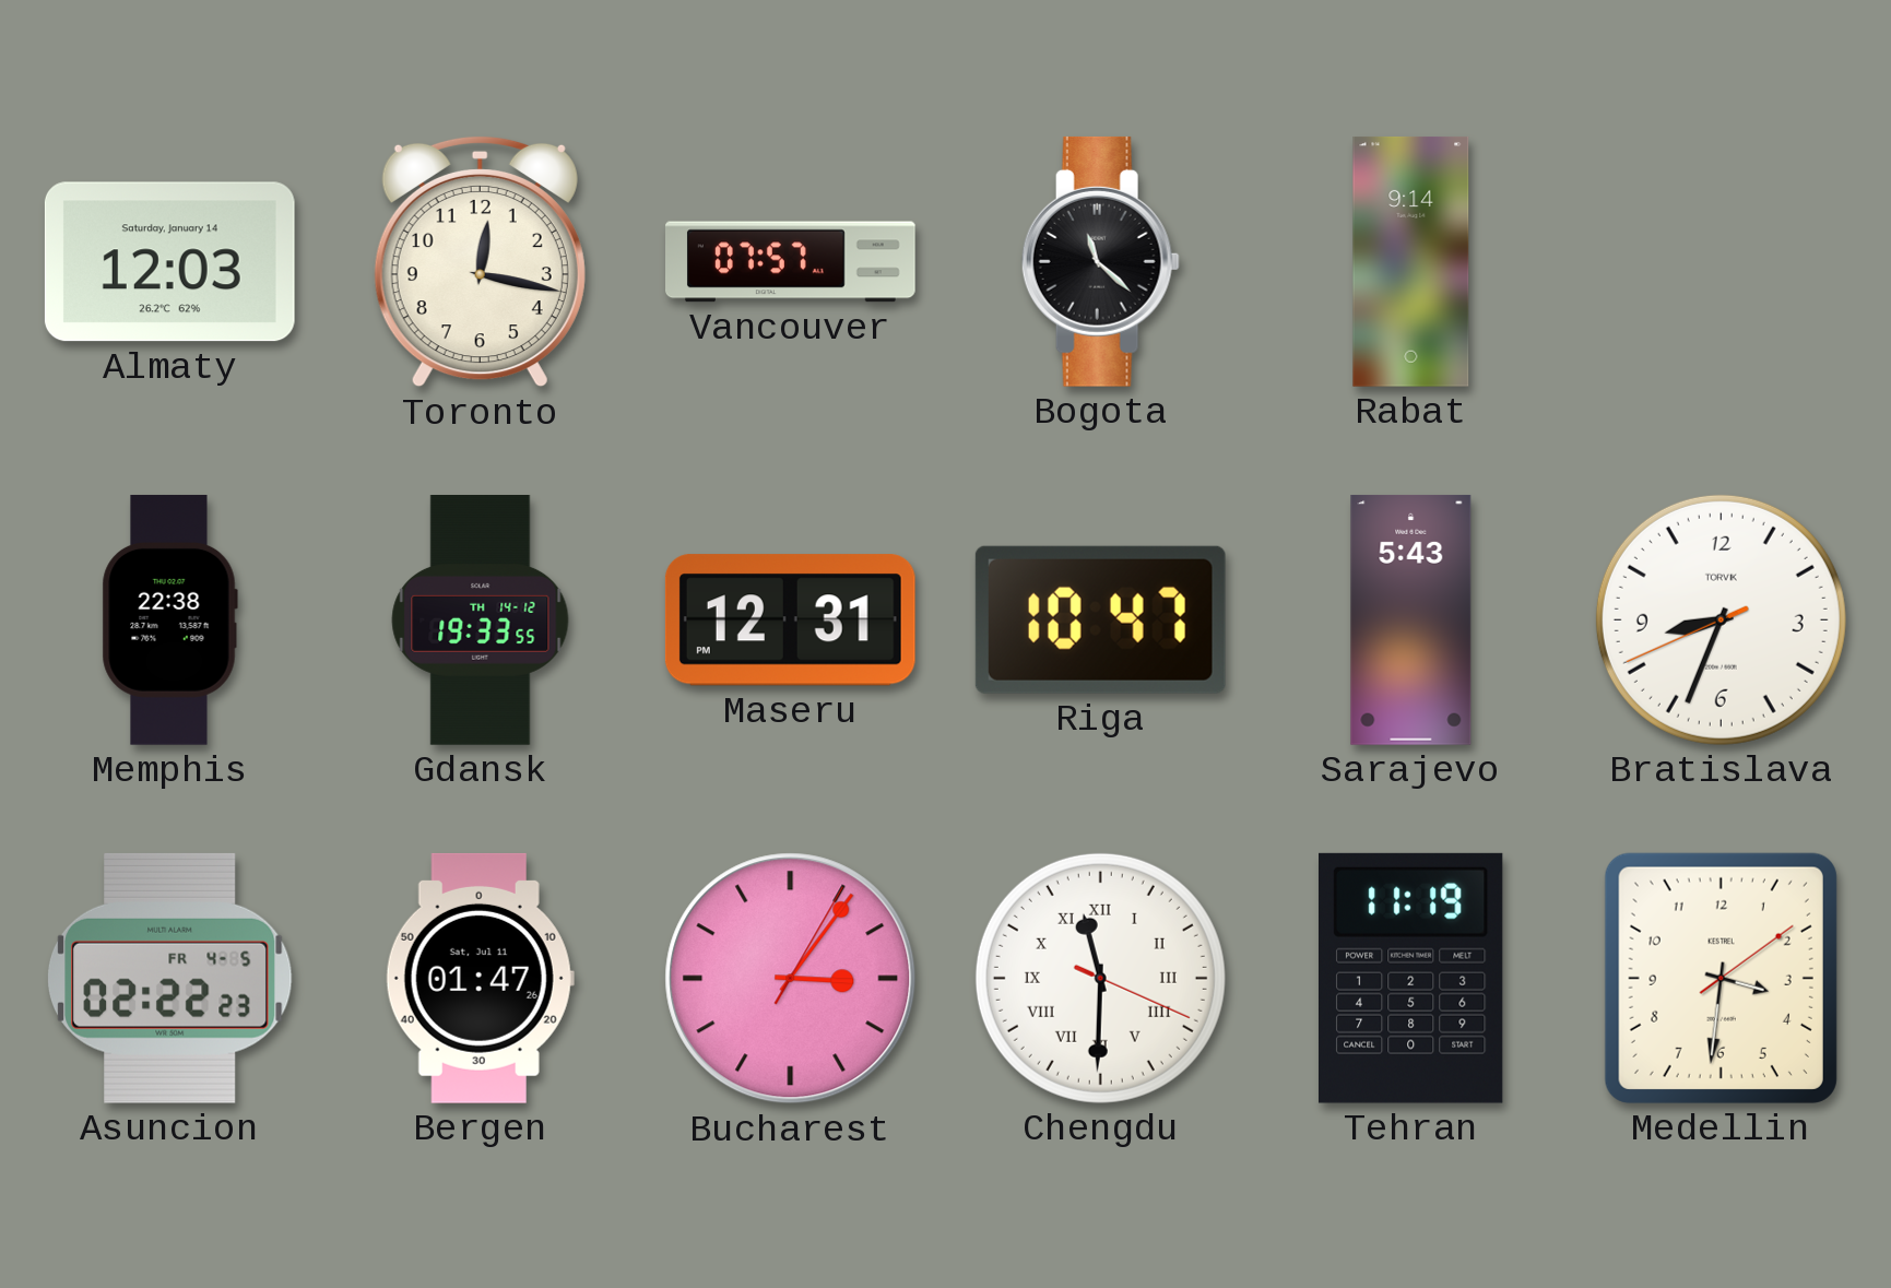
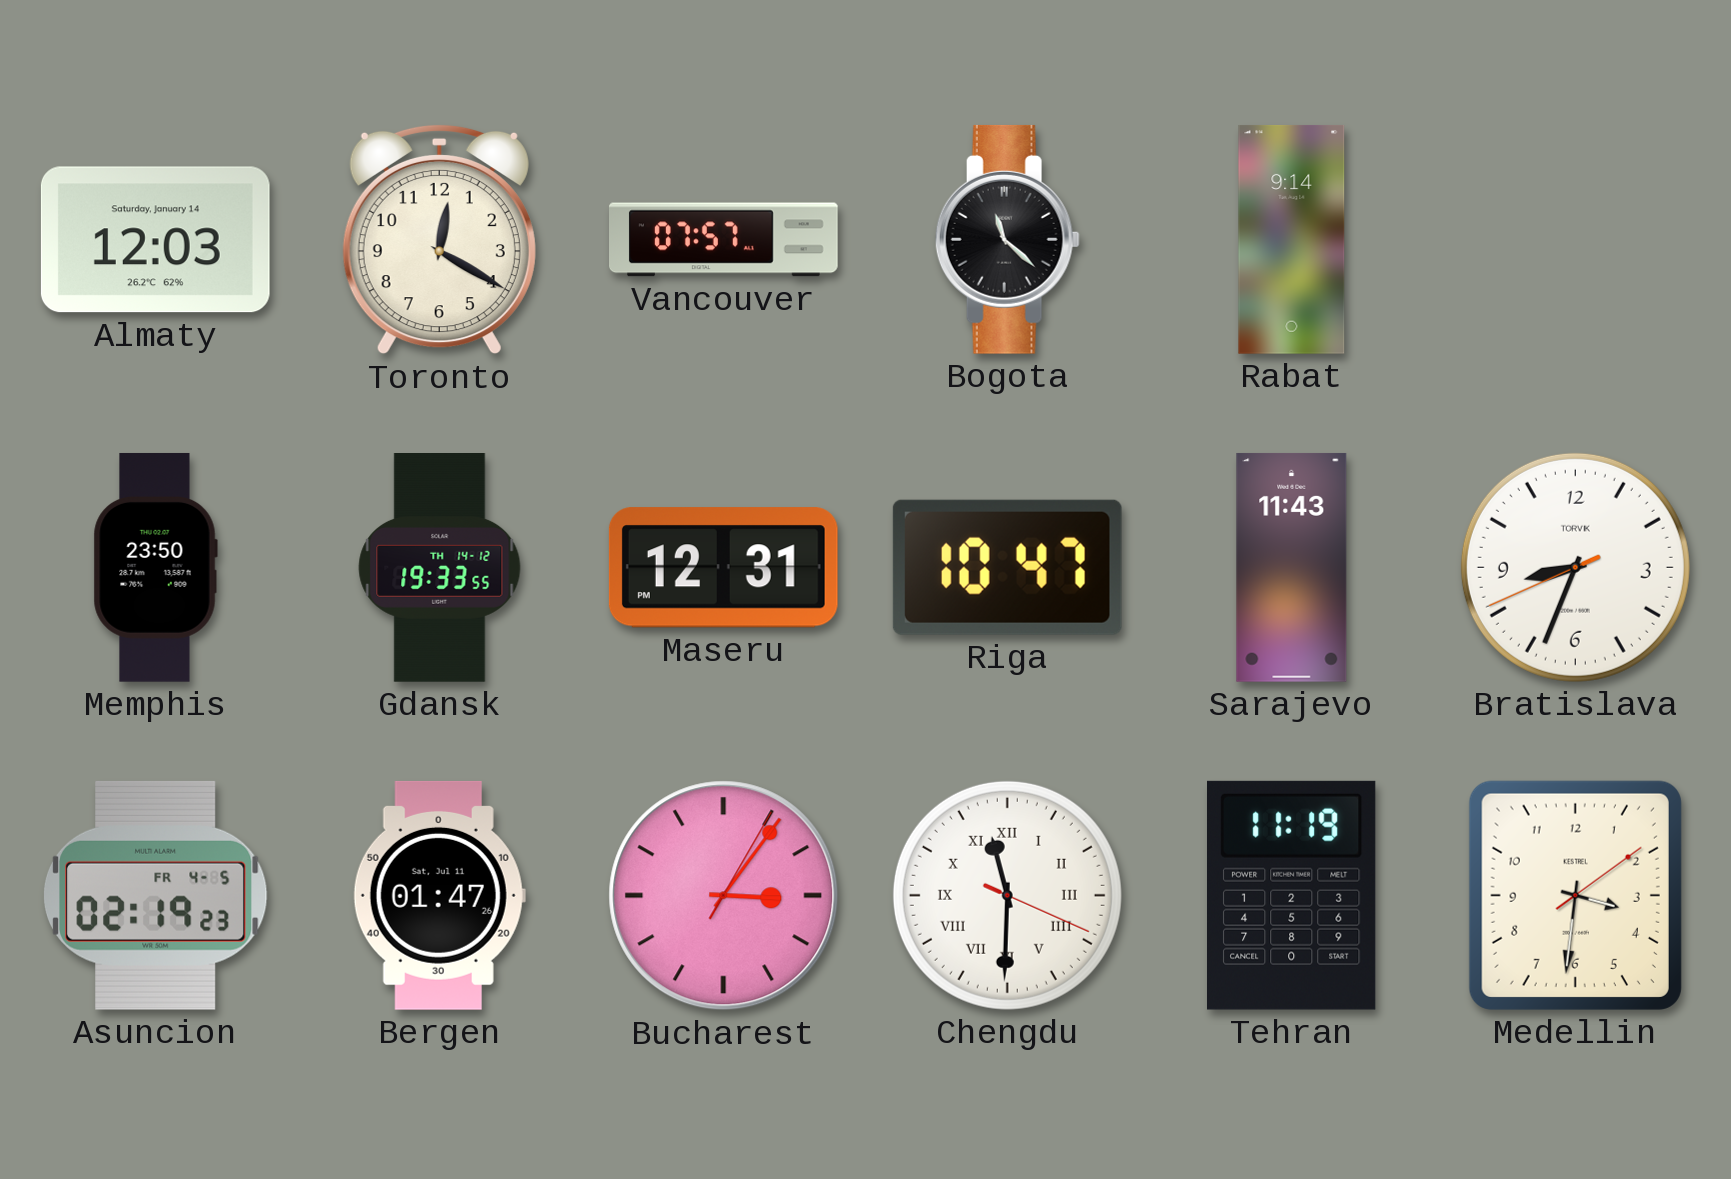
Toronto: 12:17 -> 12:20
Memphis: 22:38 -> 23:50
Sarajevo: 5:43 -> 11:43
Asuncion: 02:22 -> 02:19
